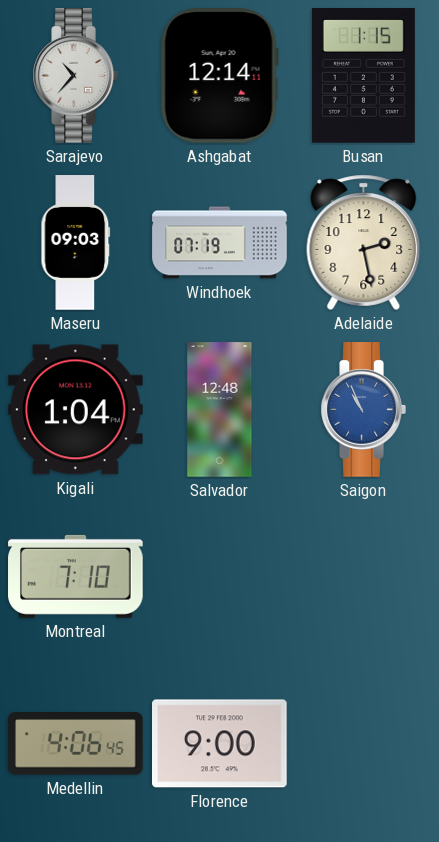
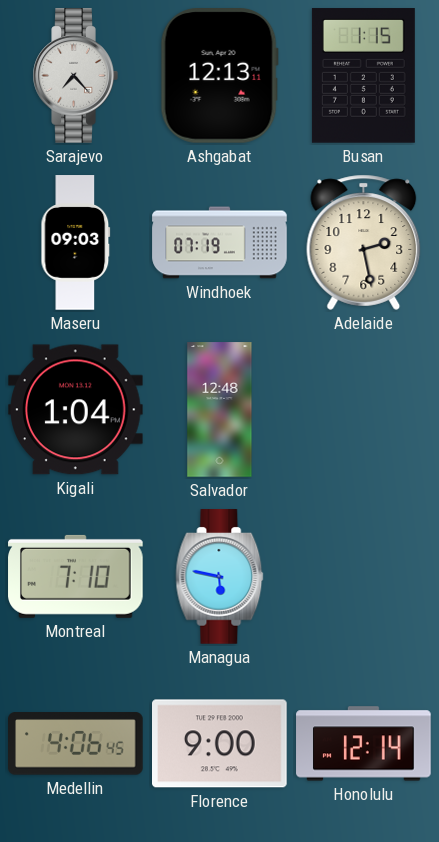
Sarajevo: 10:37 -> 7:23
Ashgabat: 12:14 -> 12:13
Saigon: 10:56 -> none
Managua: none -> 5:47
Honolulu: none -> 12:14
